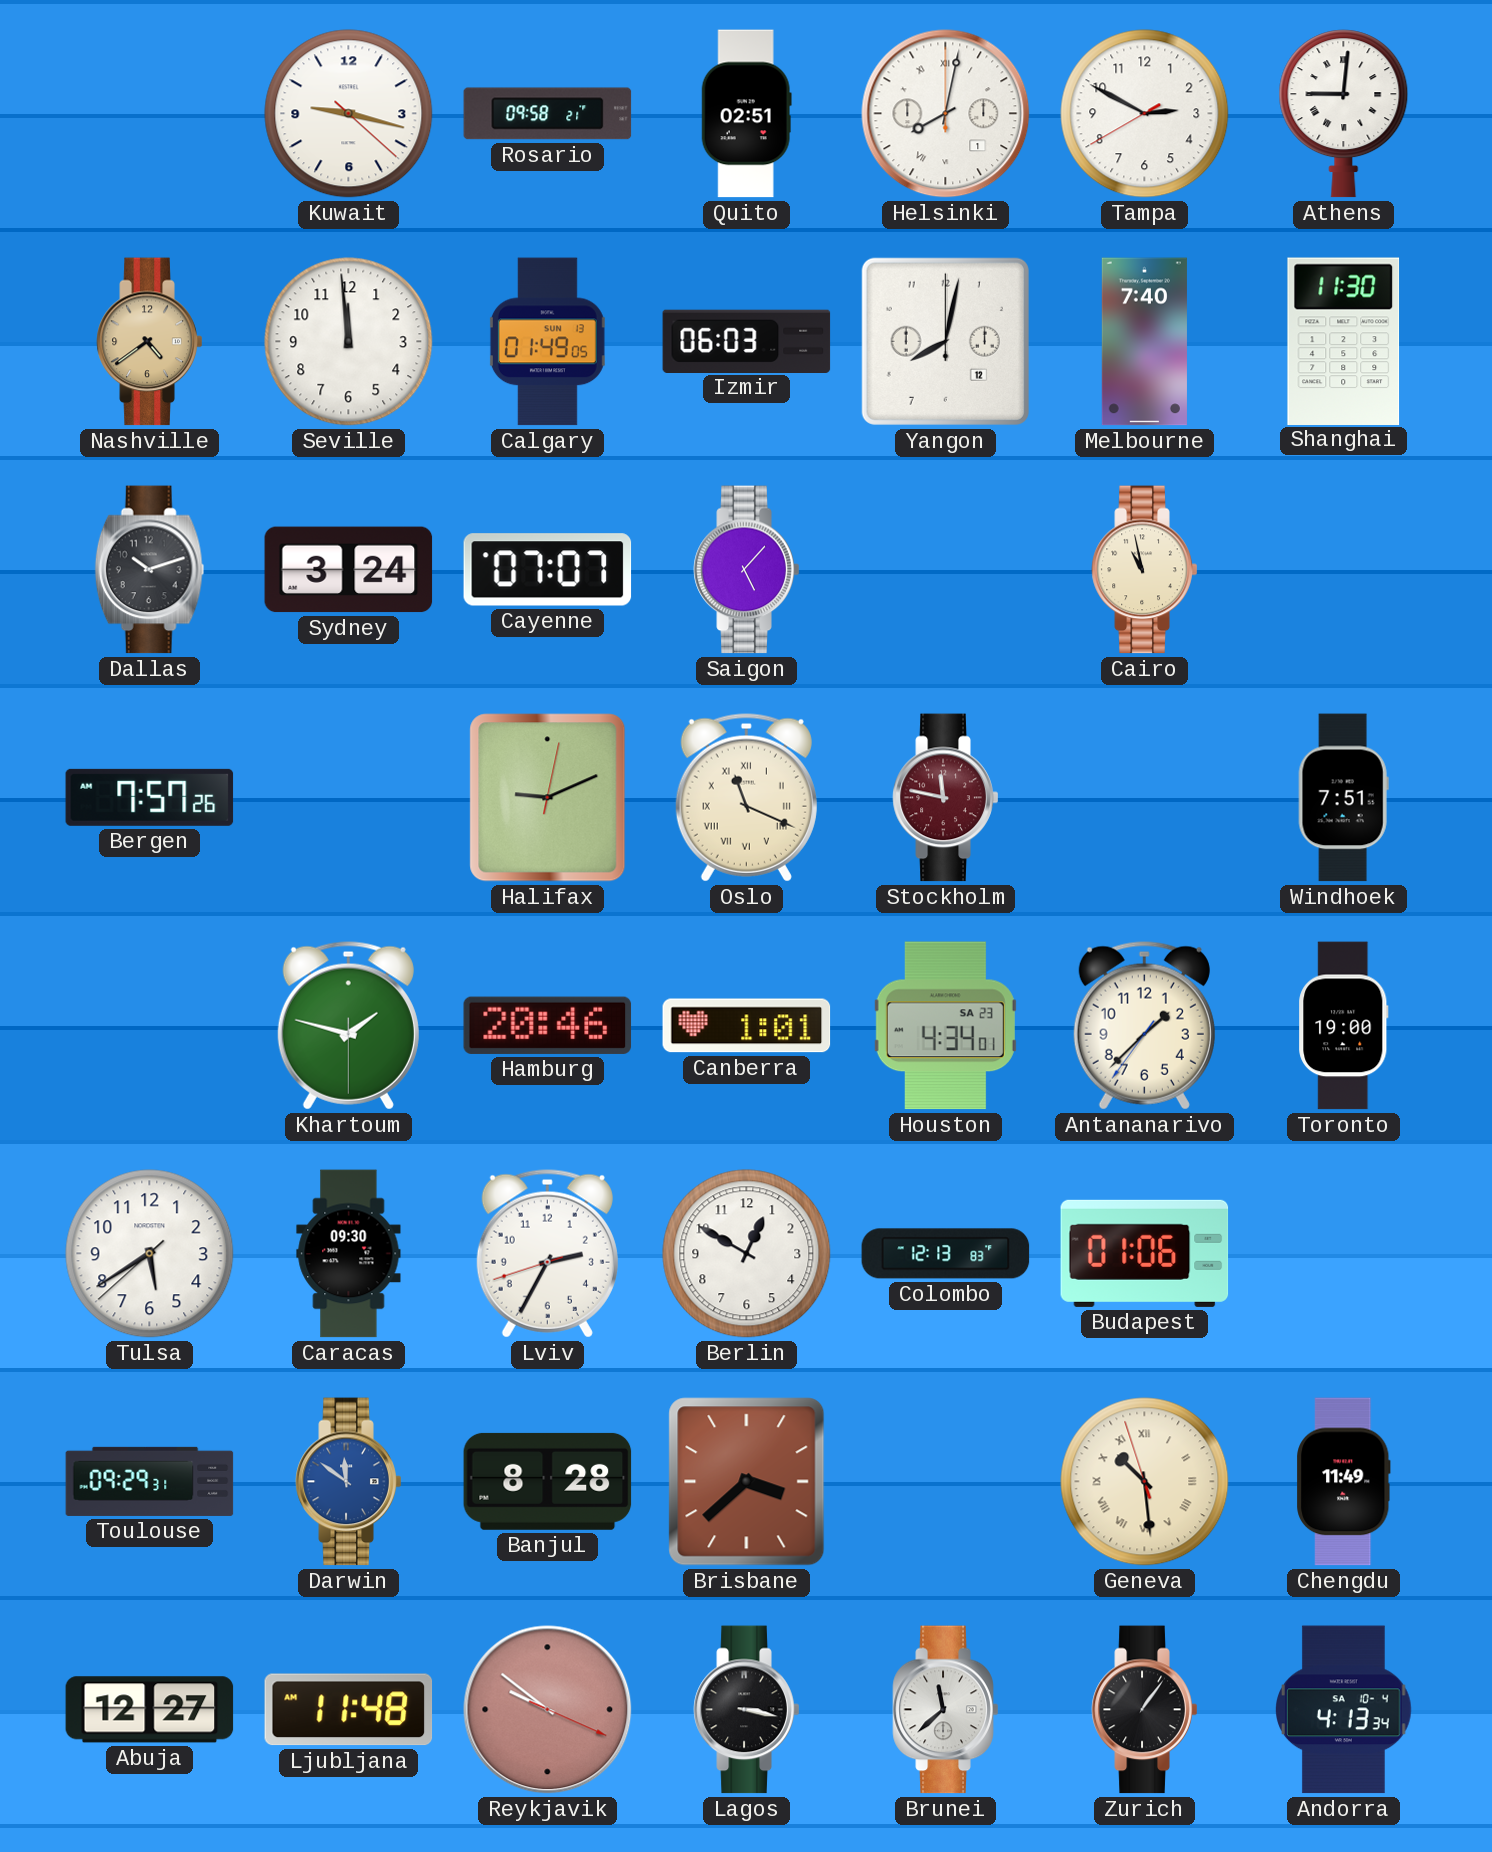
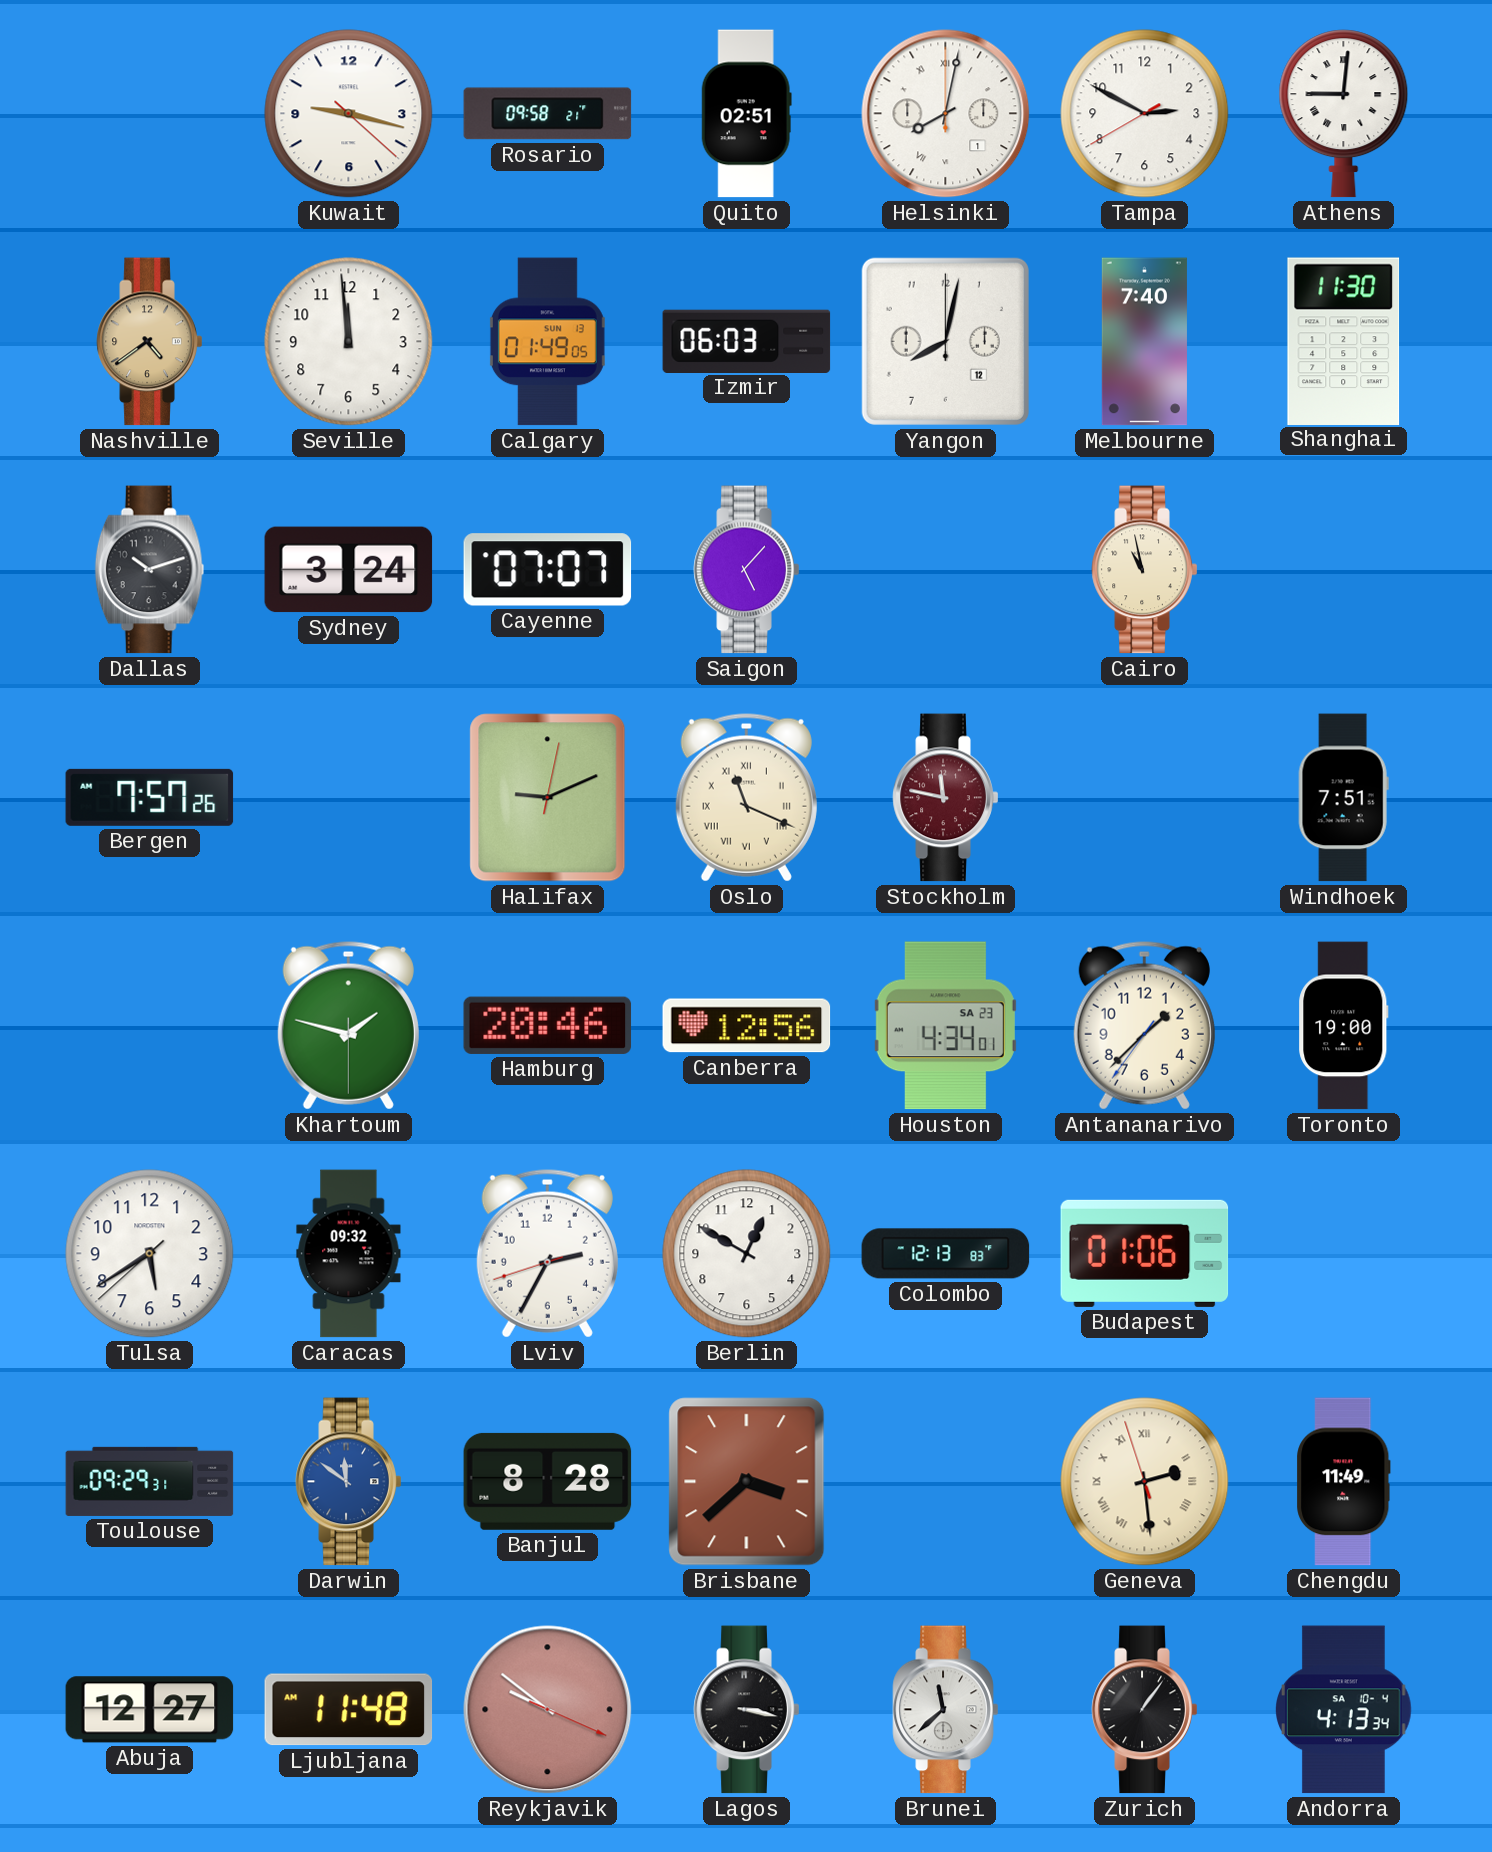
Canberra: 1:01 -> 12:56
Caracas: 09:30 -> 09:32
Geneva: 10:28 -> 2:28
